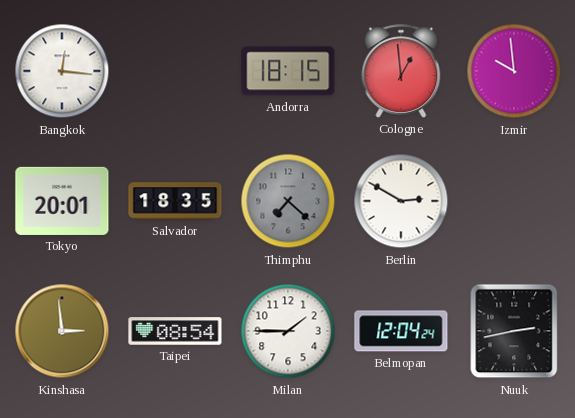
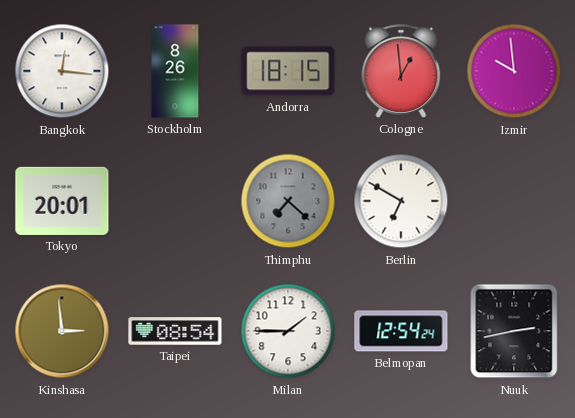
Stockholm: none -> 8:26
Salvador: 18:35 -> none
Berlin: 2:50 -> 6:50
Belmopan: 12:04 -> 12:54
